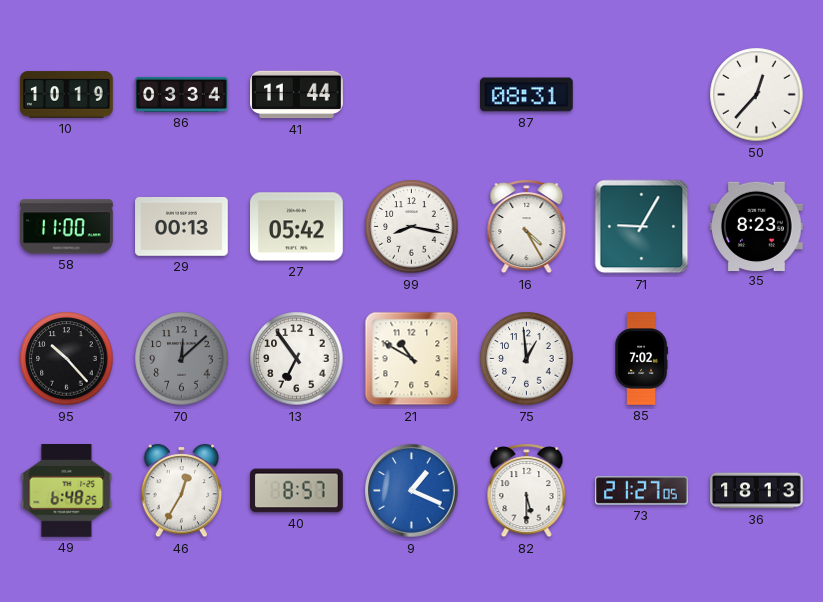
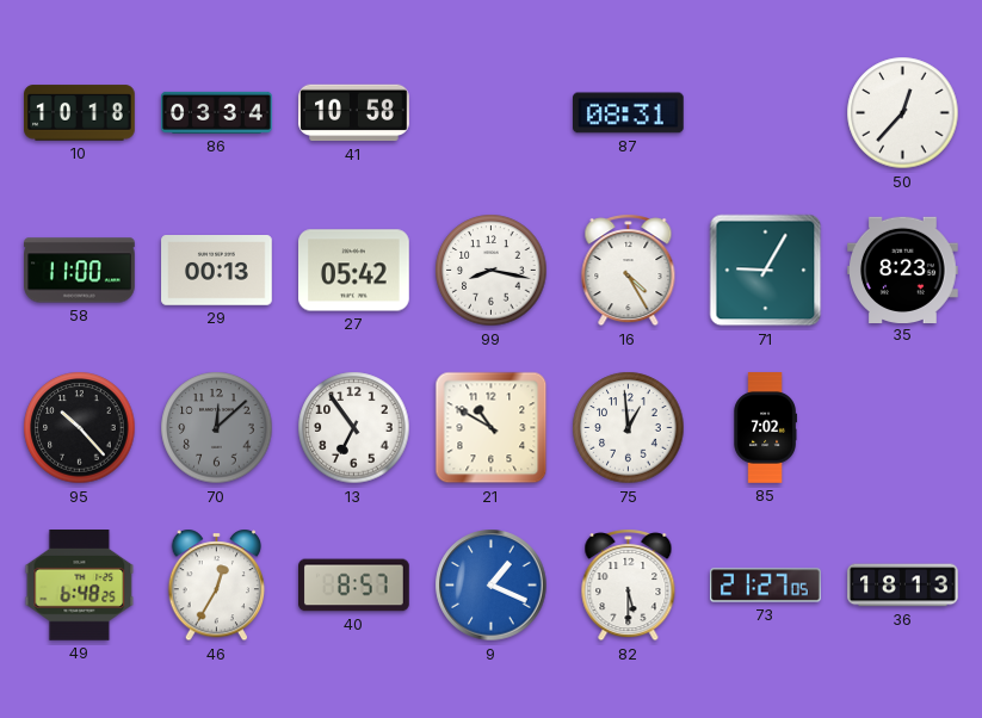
10: 10:19 -> 10:18
41: 11:44 -> 10:58
